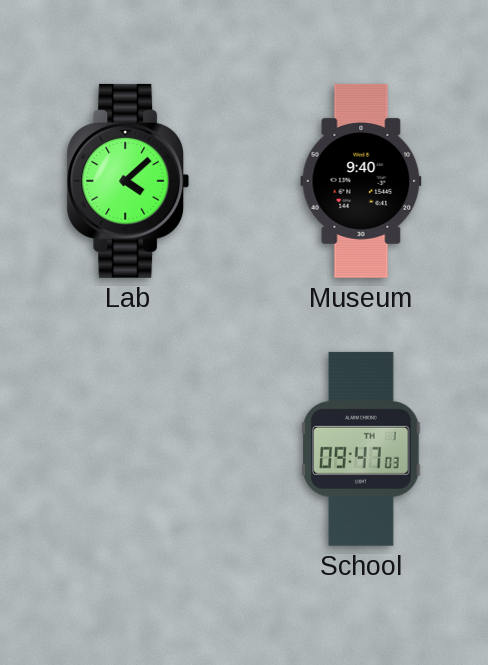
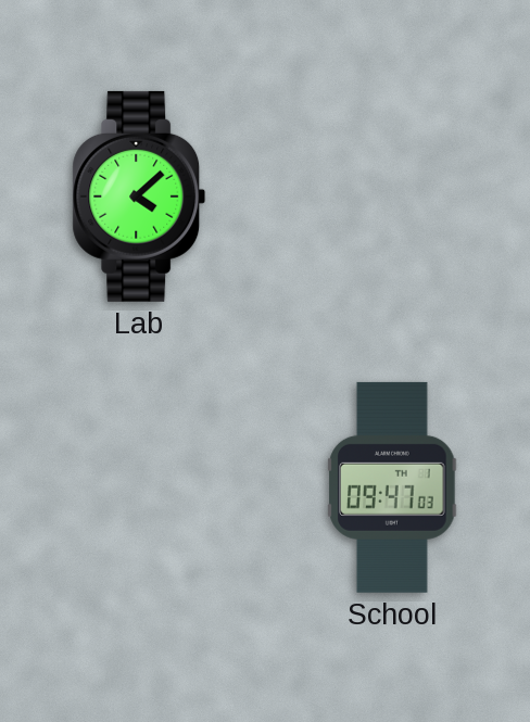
Museum: 9:40 -> none
